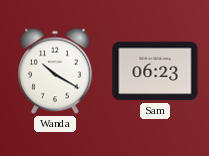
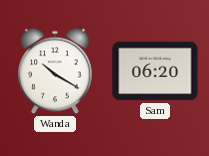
Sam: 06:23 -> 06:20
